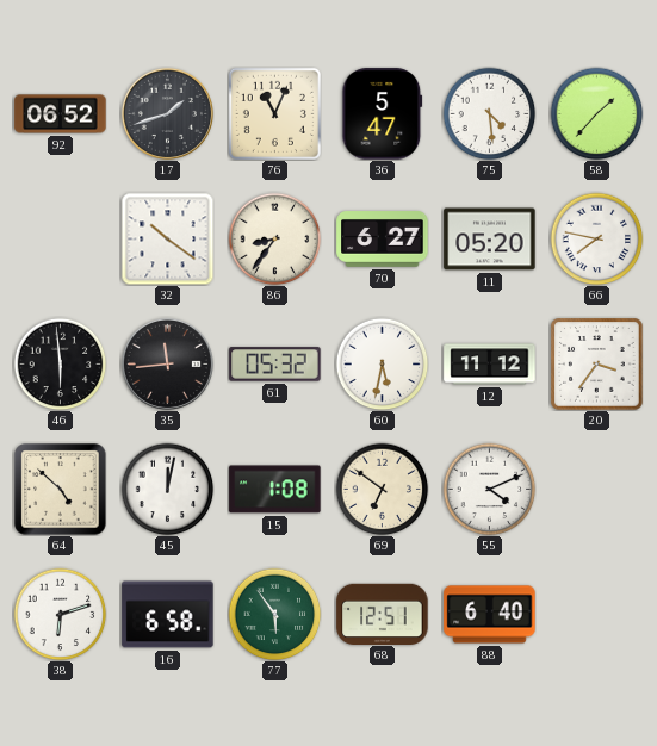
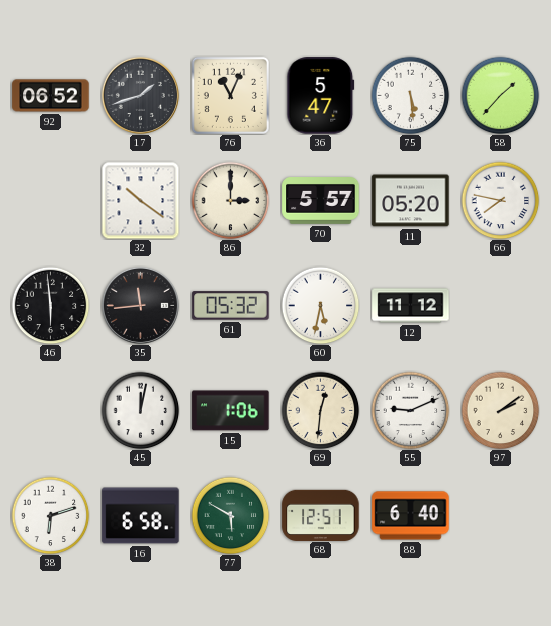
75: 4:29 -> 5:29
86: 8:36 -> 3:00
70: 6:27 -> 5:57
20: 3:36 -> none
64: 4:52 -> none
15: 1:08 -> 1:06
69: 6:51 -> 12:31
55: 4:11 -> 9:11
97: none -> 2:09
77: 5:54 -> 5:50
